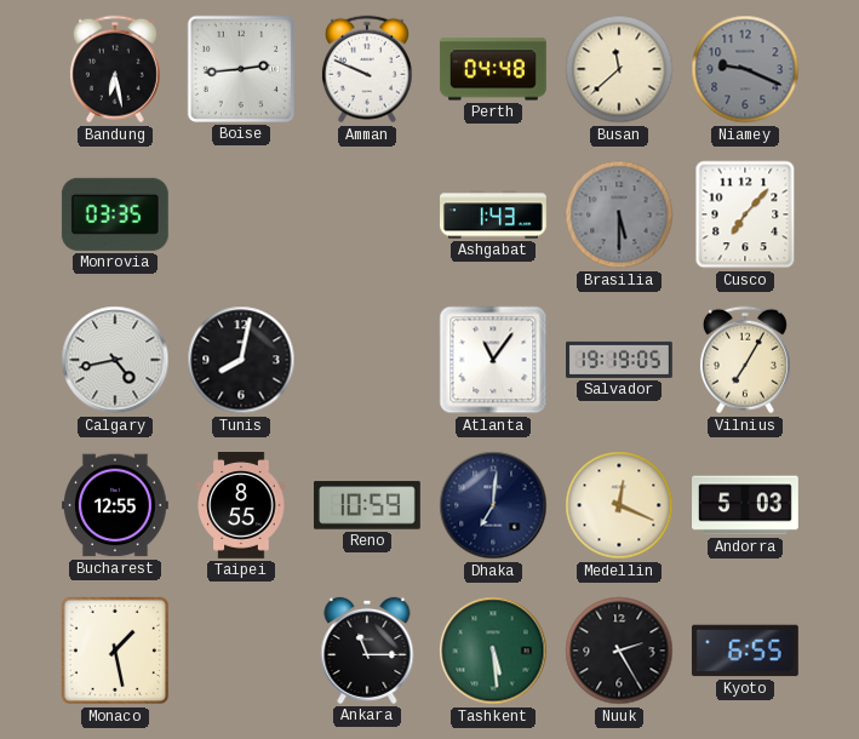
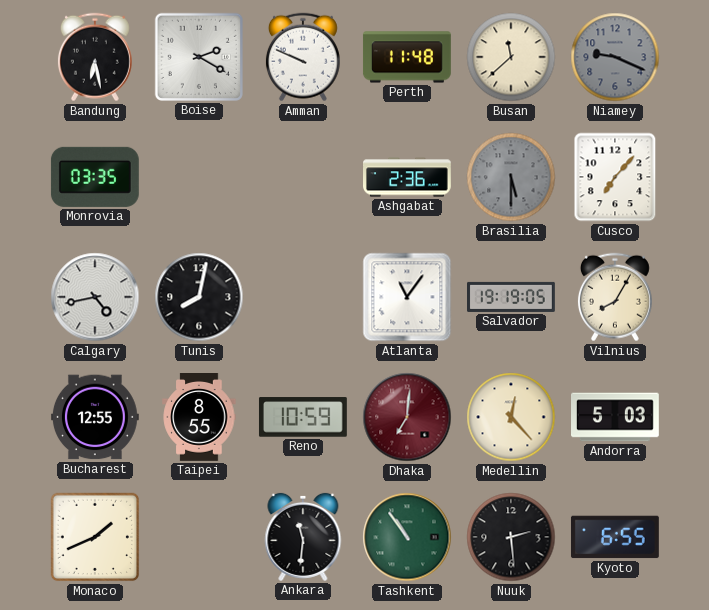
Boise: 2:44 -> 2:20
Perth: 04:48 -> 11:48
Ashgabat: 1:43 -> 2:36
Vilnius: 7:05 -> 8:05
Dhaka dial: navy -> burgundy
Medellin: 12:19 -> 12:23
Monaco: 1:28 -> 1:41
Ankara: 11:15 -> 11:31
Tashkent: 5:29 -> 10:54
Nuuk: 2:25 -> 2:29
